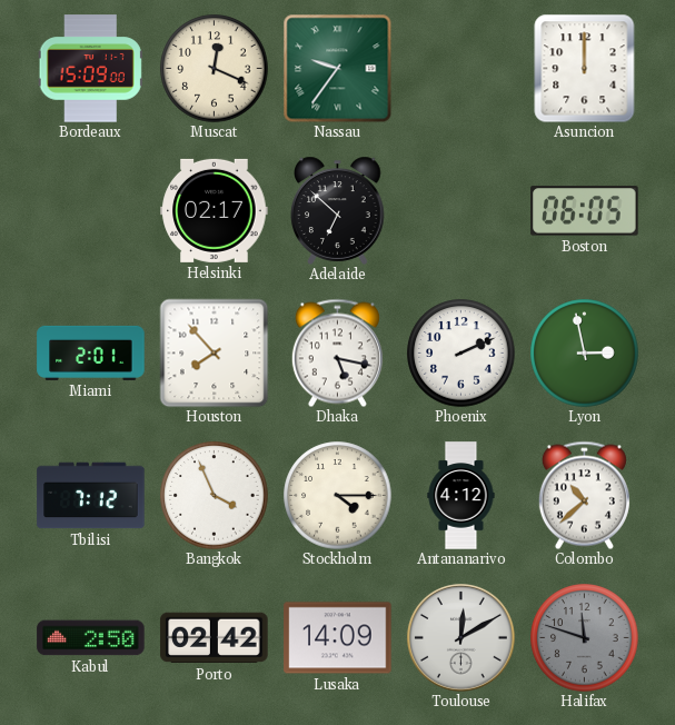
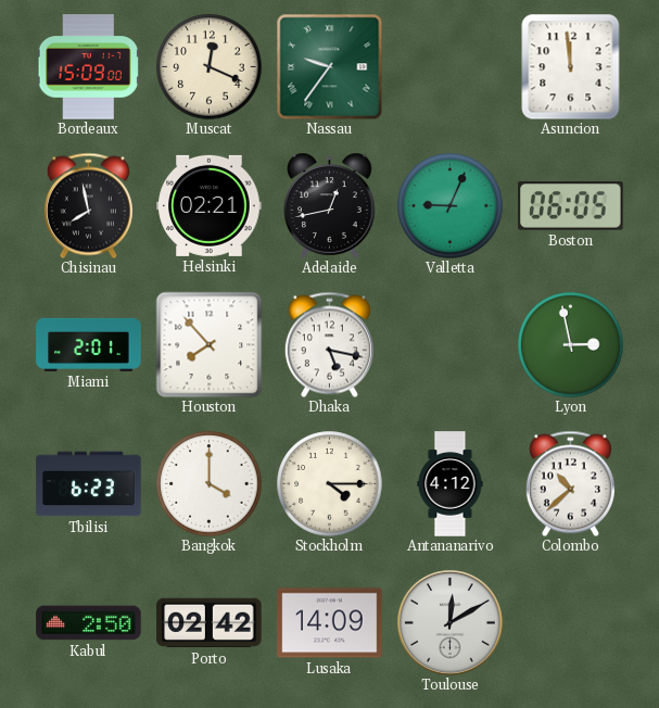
Asuncion: 12:00 -> 11:59
Chisinau: none -> 7:58
Helsinki: 02:17 -> 02:21
Adelaide: 6:52 -> 12:43
Valletta: none -> 9:04
Phoenix: 2:11 -> none
Tbilisi: 7:12 -> 6:23
Bangkok: 3:56 -> 4:00
Halifax: 11:48 -> none
